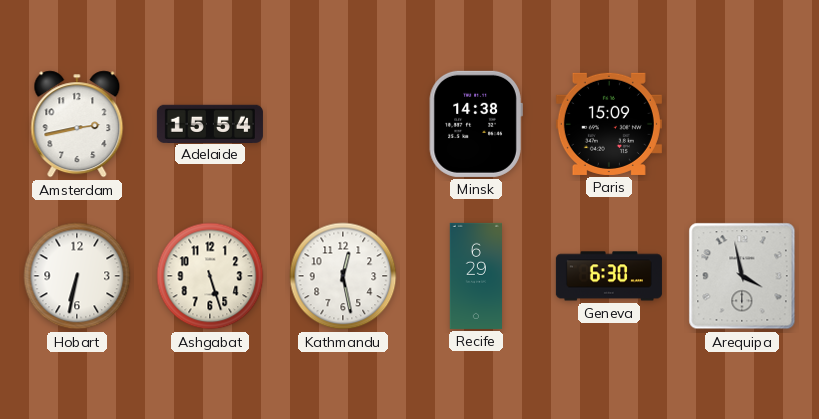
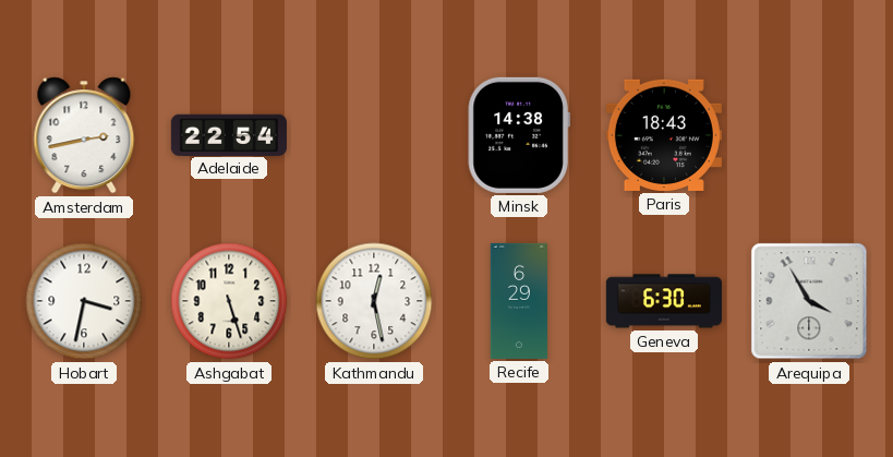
Adelaide: 15:54 -> 22:54
Paris: 15:09 -> 18:43
Hobart: 6:32 -> 3:32
Arequipa: 3:58 -> 3:55
